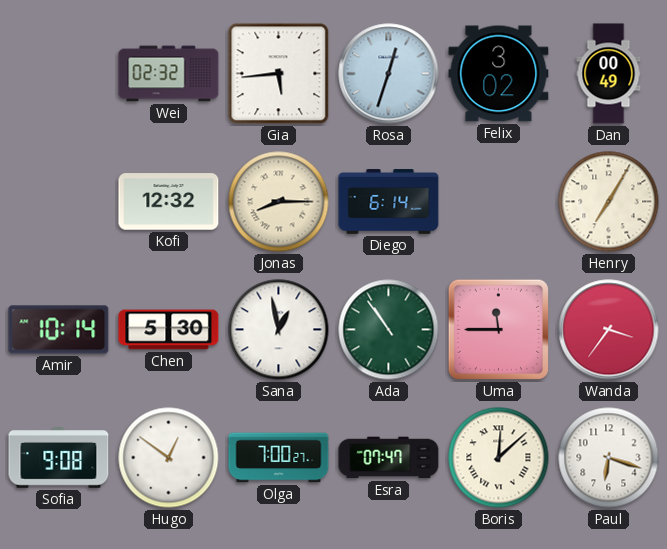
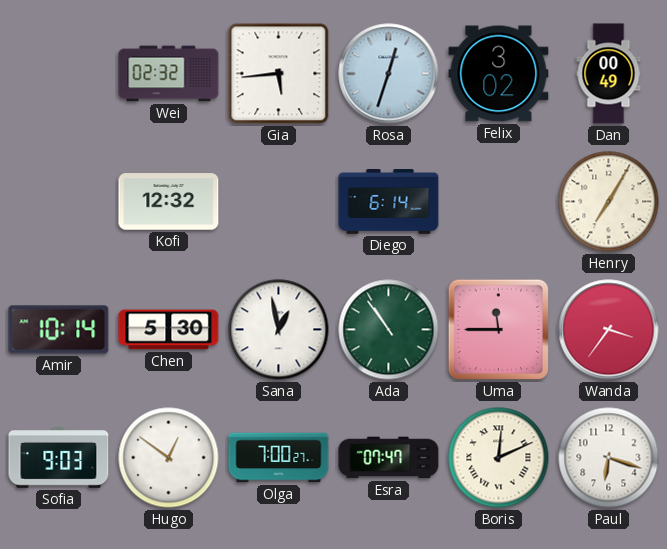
Jonas: 8:15 -> none
Sofia: 9:08 -> 9:03
Boris: 12:08 -> 12:11
